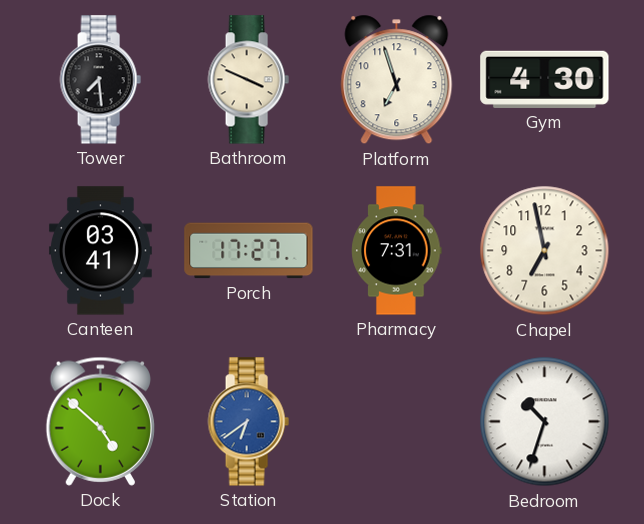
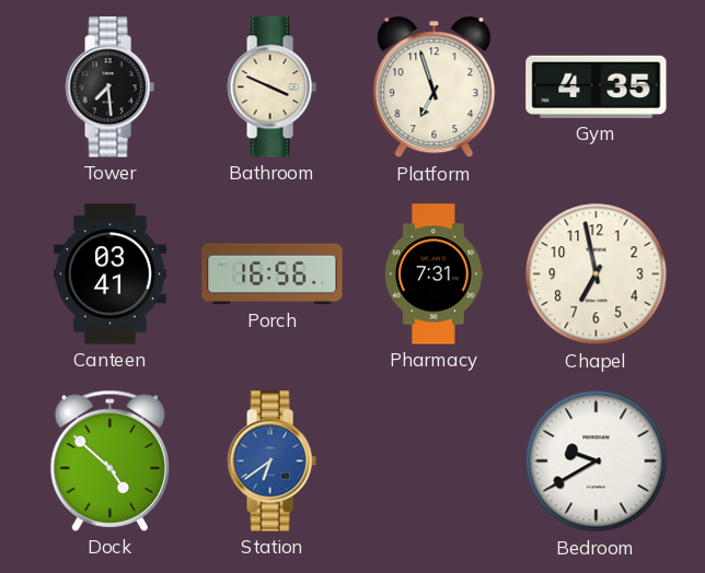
Gym: 4:30 -> 4:35
Porch: 17:27 -> 16:56
Bedroom: 10:33 -> 9:40
